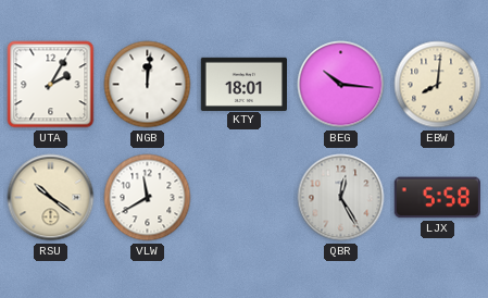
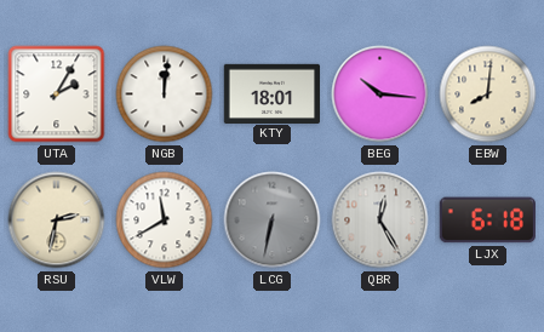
RSU: 10:21 -> 2:32
LCG: none -> 6:32
LJX: 5:58 -> 6:18
